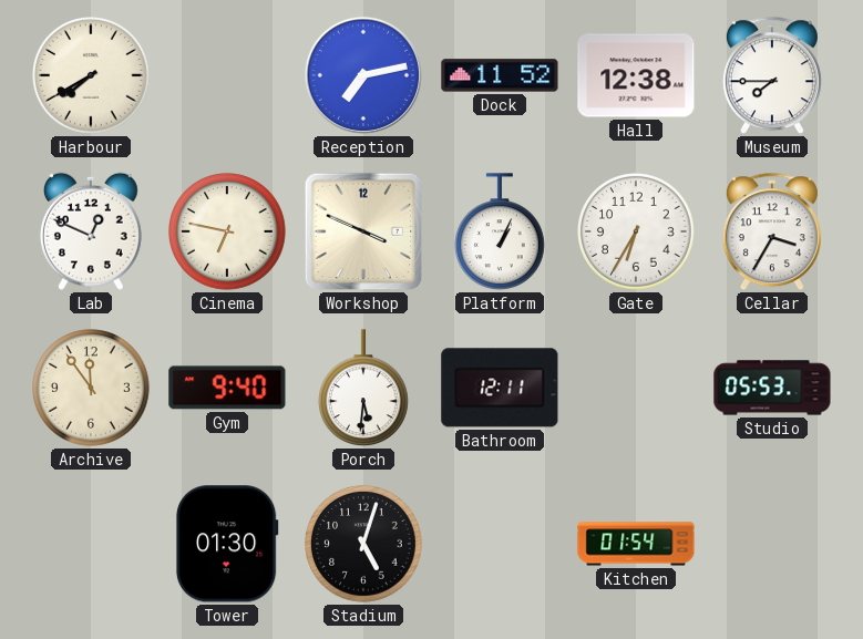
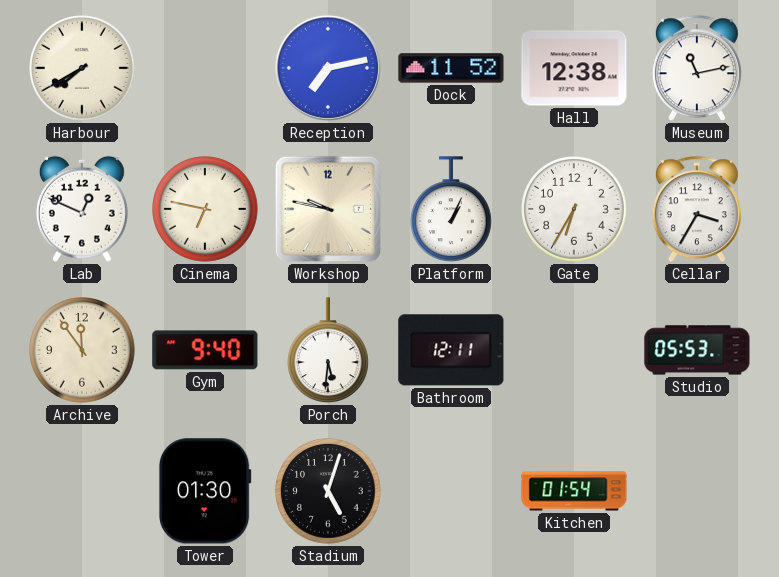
Museum: 7:45 -> 11:13
Workshop: 3:49 -> 9:47
